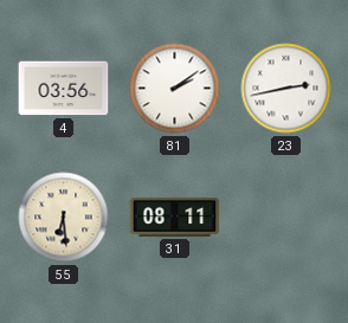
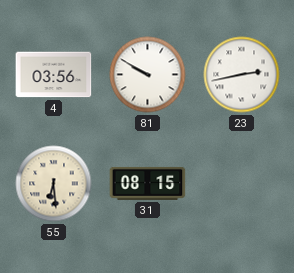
81: 2:09 -> 9:50
31: 08:11 -> 08:15
